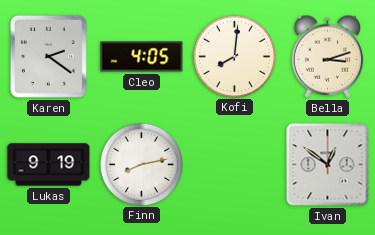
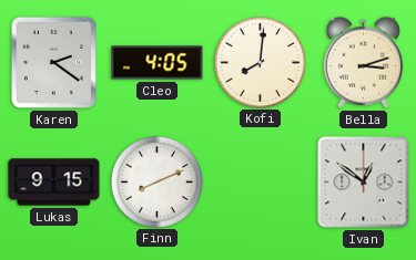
Lukas: 9:19 -> 9:15
Finn: 8:13 -> 8:11
